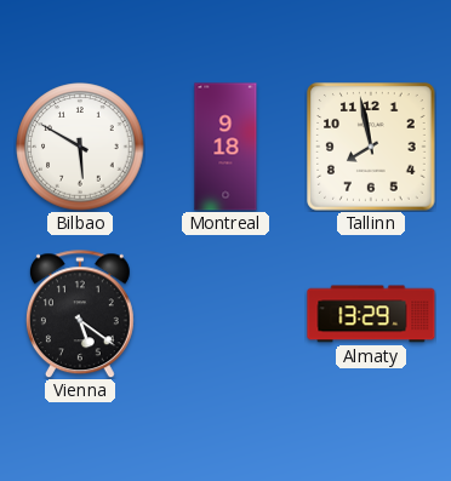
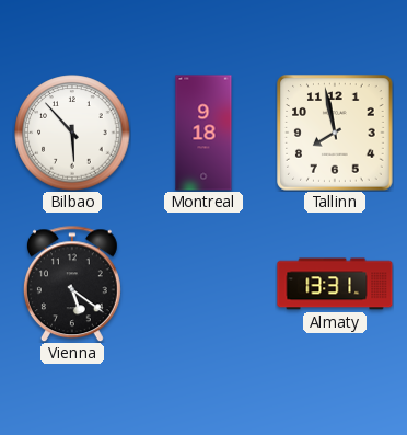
Bilbao: 5:50 -> 5:53
Almaty: 13:29 -> 13:31
